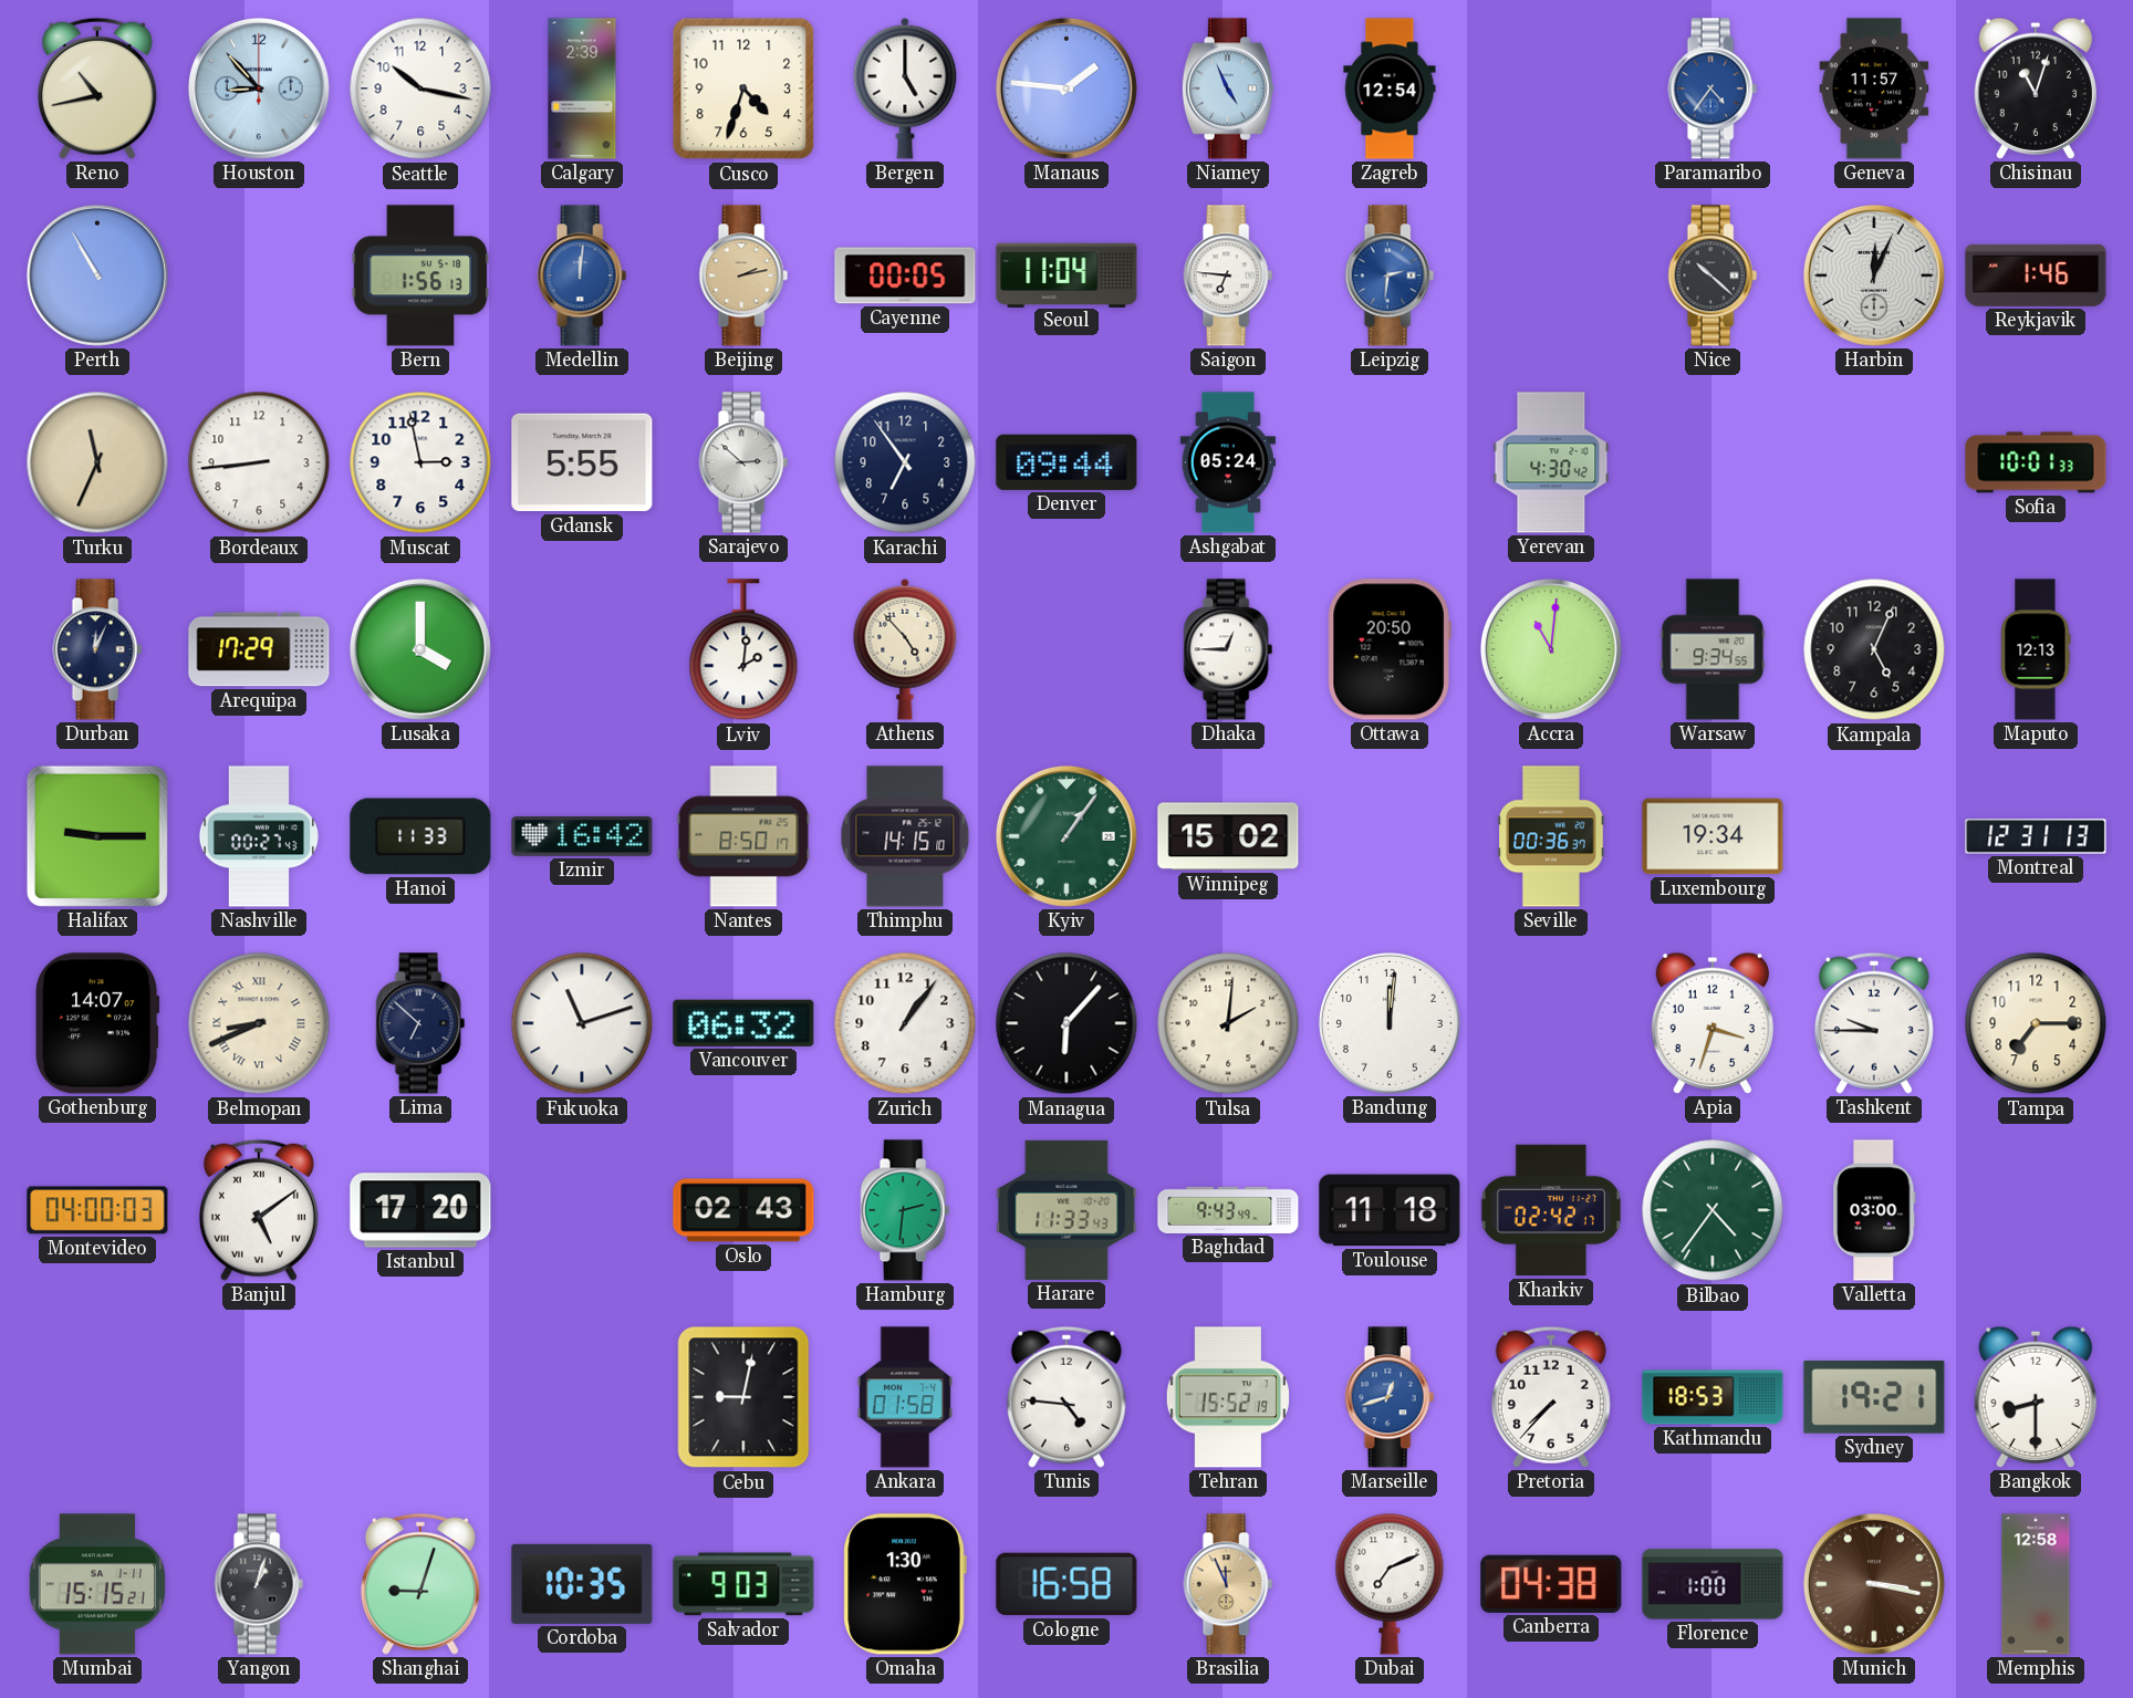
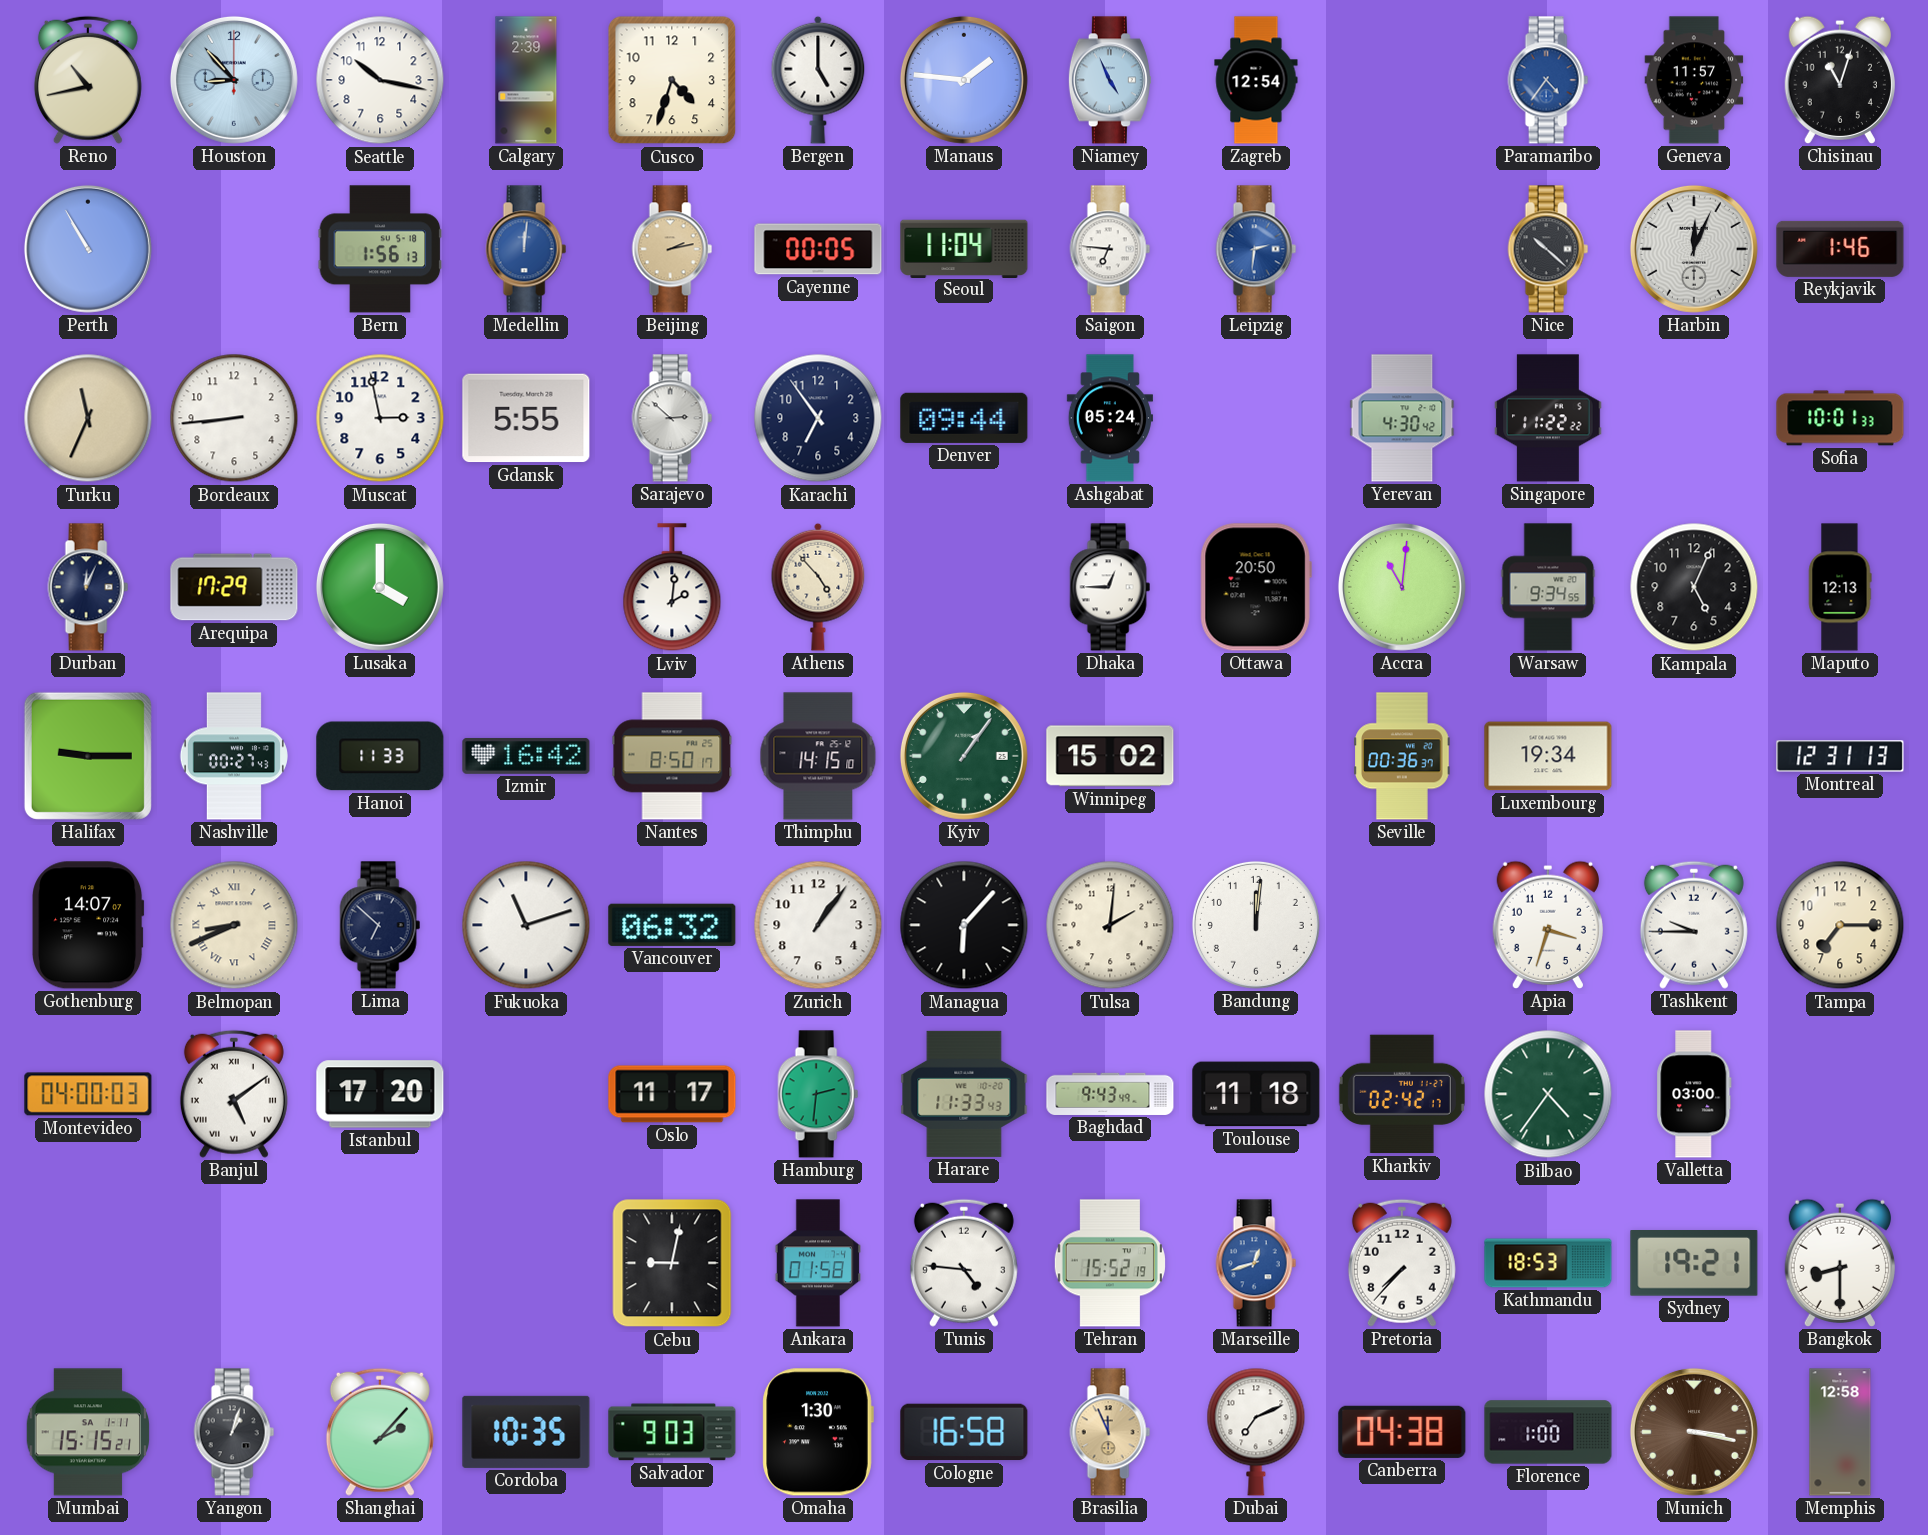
Singapore: none -> 11:22
Oslo: 02:43 -> 11:17
Shanghai: 9:03 -> 2:07
